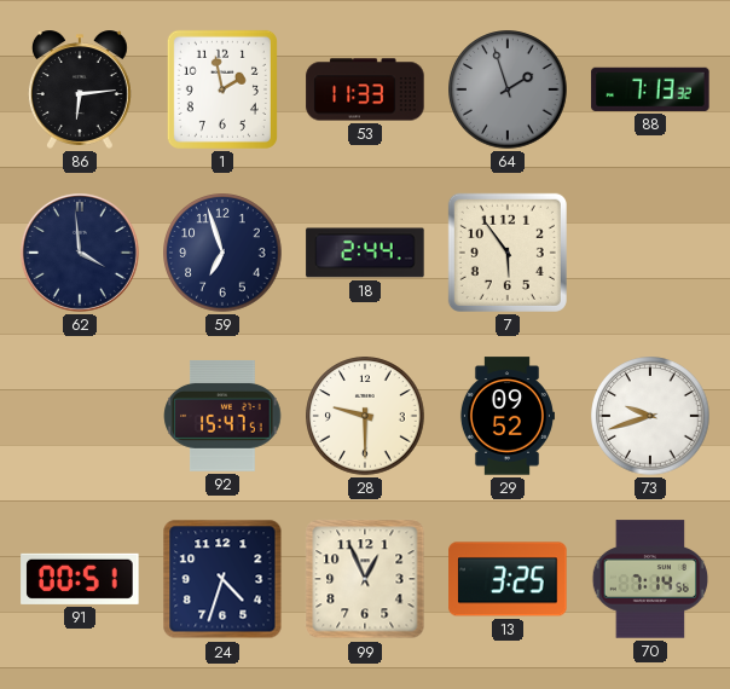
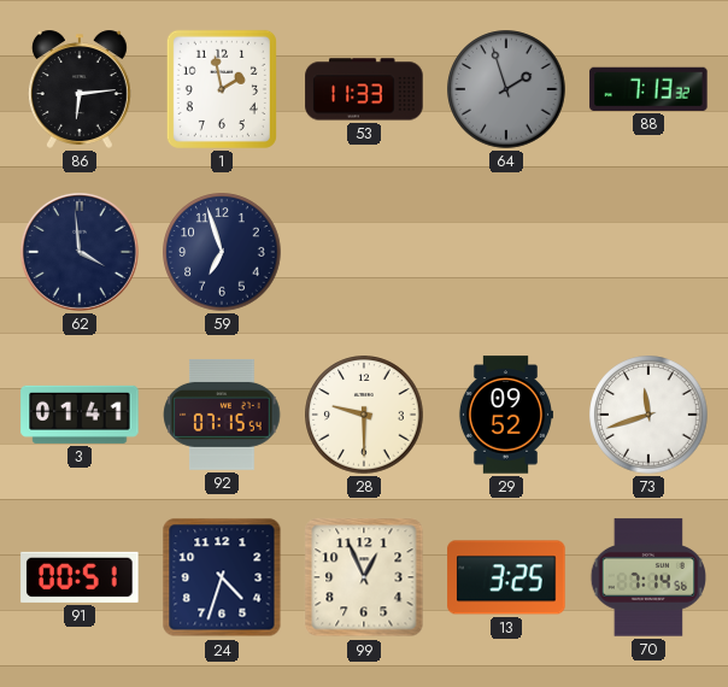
18: 2:44 -> none
7: 5:54 -> none
3: none -> 01:41
92: 15:47 -> 07:15
73: 9:42 -> 11:42
